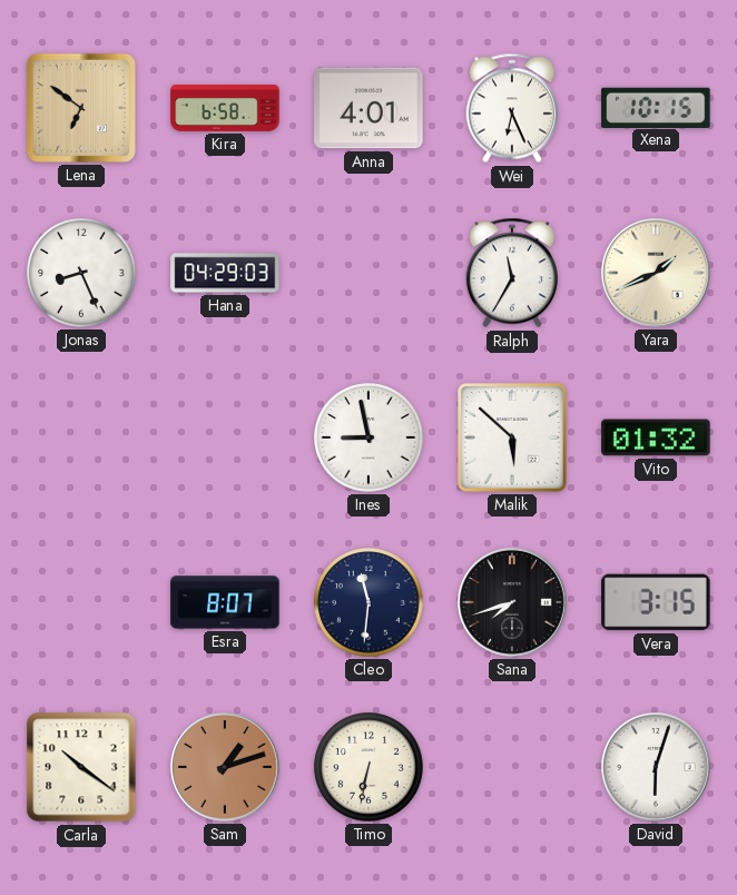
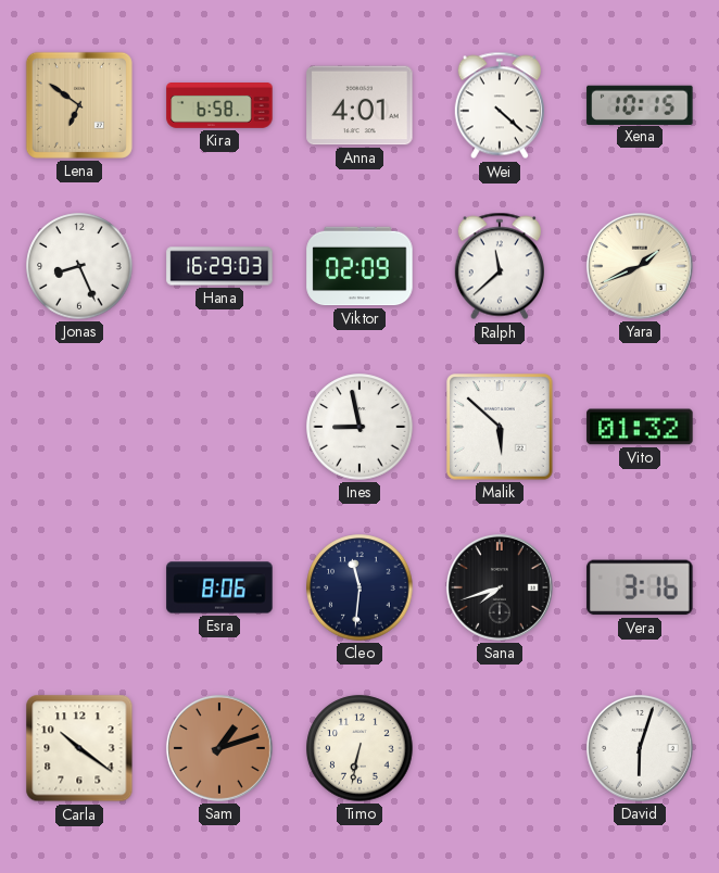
Wei: 6:26 -> 4:22
Hana: 04:29 -> 16:29
Viktor: none -> 02:09
Ralph: 11:35 -> 11:38
Esra: 8:07 -> 8:06
Vera: 3:15 -> 3:16
